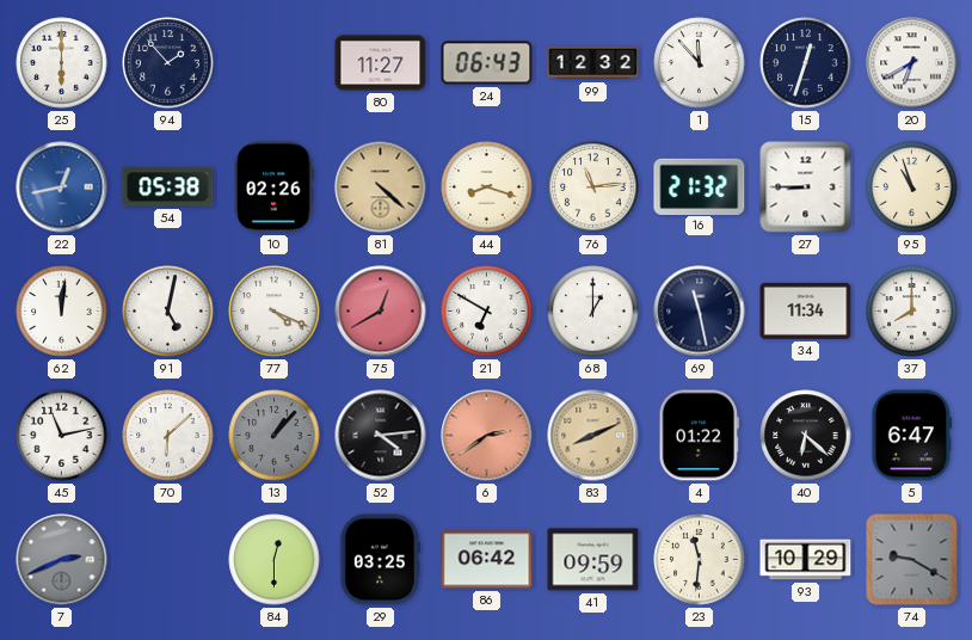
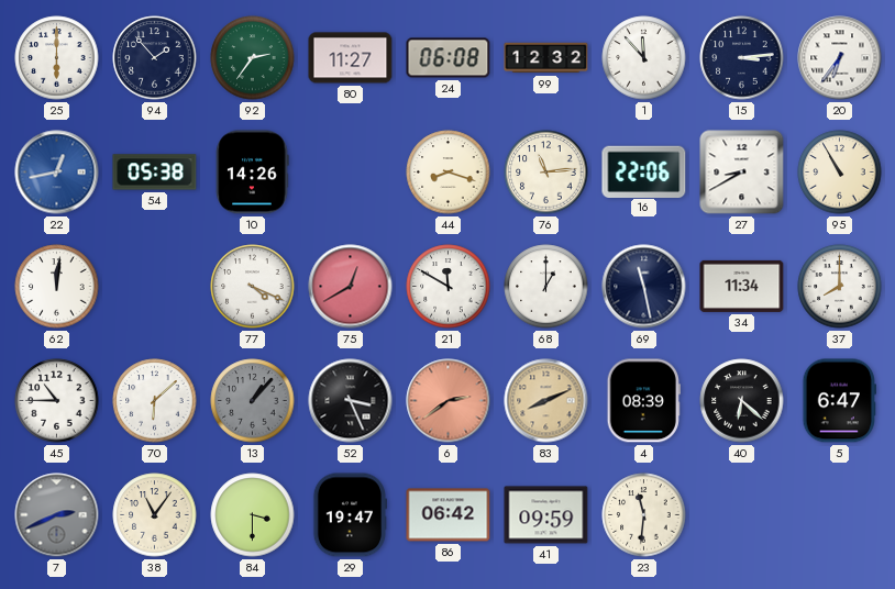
92: none -> 2:36
24: 06:43 -> 06:08
15: 12:33 -> 3:14
20: 6:40 -> 6:36
10: 02:26 -> 14:26
81: 4:22 -> none
16: 21:32 -> 22:06
27: 8:45 -> 8:40
95: 10:57 -> 10:55
91: 5:02 -> none
21: 6:50 -> 11:50
45: 11:13 -> 10:45
52: 4:14 -> 3:26
4: 01:22 -> 08:39
38: none -> 11:06
84: 12:30 -> 3:30
29: 03:25 -> 19:47
93: 10:29 -> none
74: 9:20 -> none
